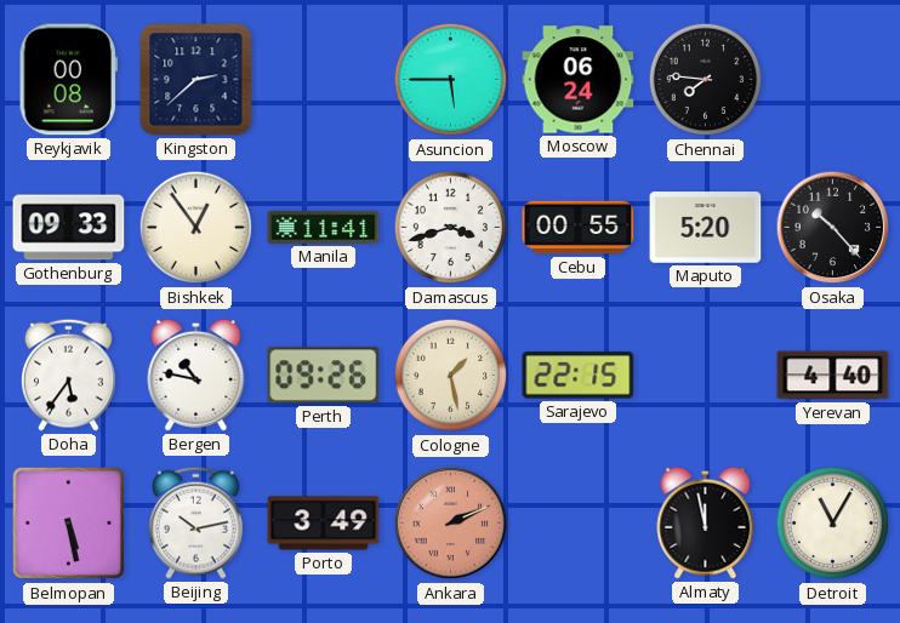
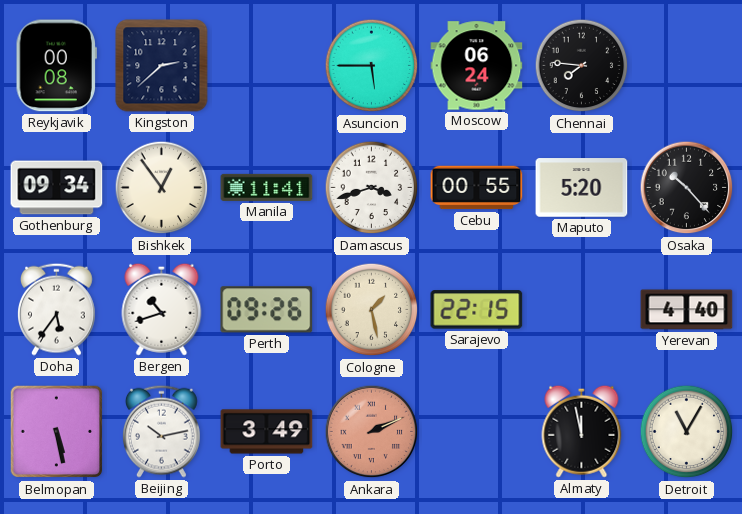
Gothenburg: 09:33 -> 09:34
Bergen: 10:47 -> 10:42
